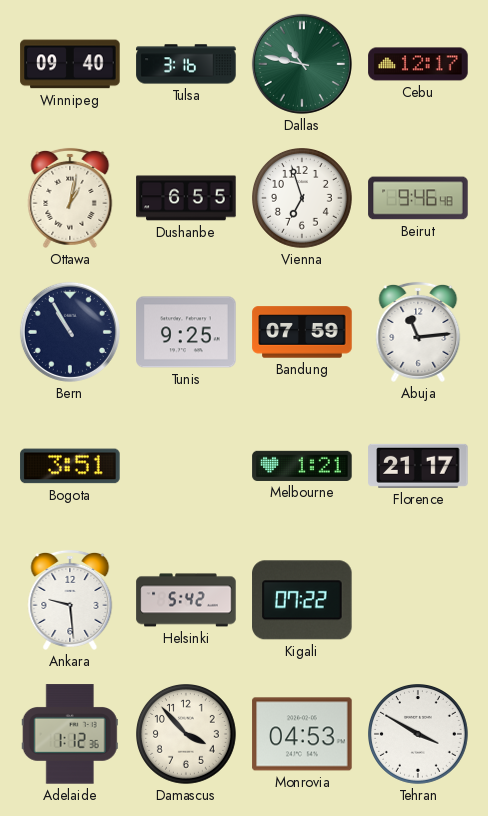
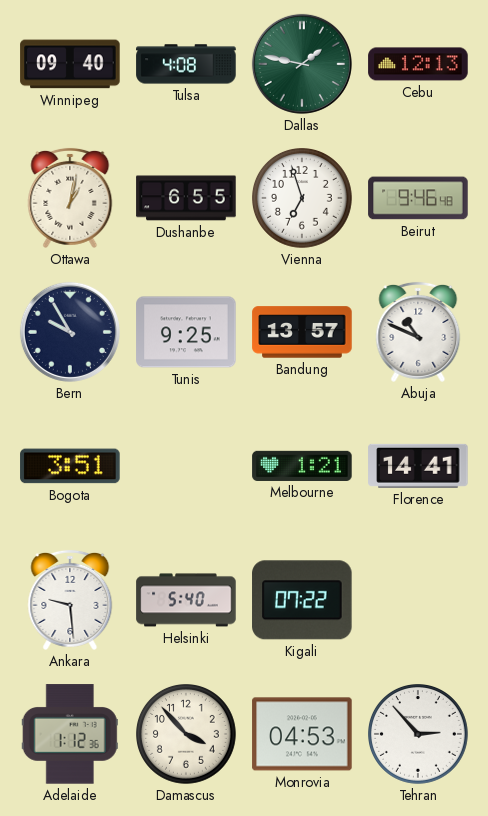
Tulsa: 3:16 -> 4:08
Dallas: 10:47 -> 1:47
Cebu: 12:17 -> 12:13
Bern: 10:55 -> 9:55
Bandung: 07:59 -> 13:57
Abuja: 11:14 -> 10:49
Florence: 21:17 -> 14:41
Helsinki: 5:42 -> 5:40
Tehran: 3:50 -> 2:53
